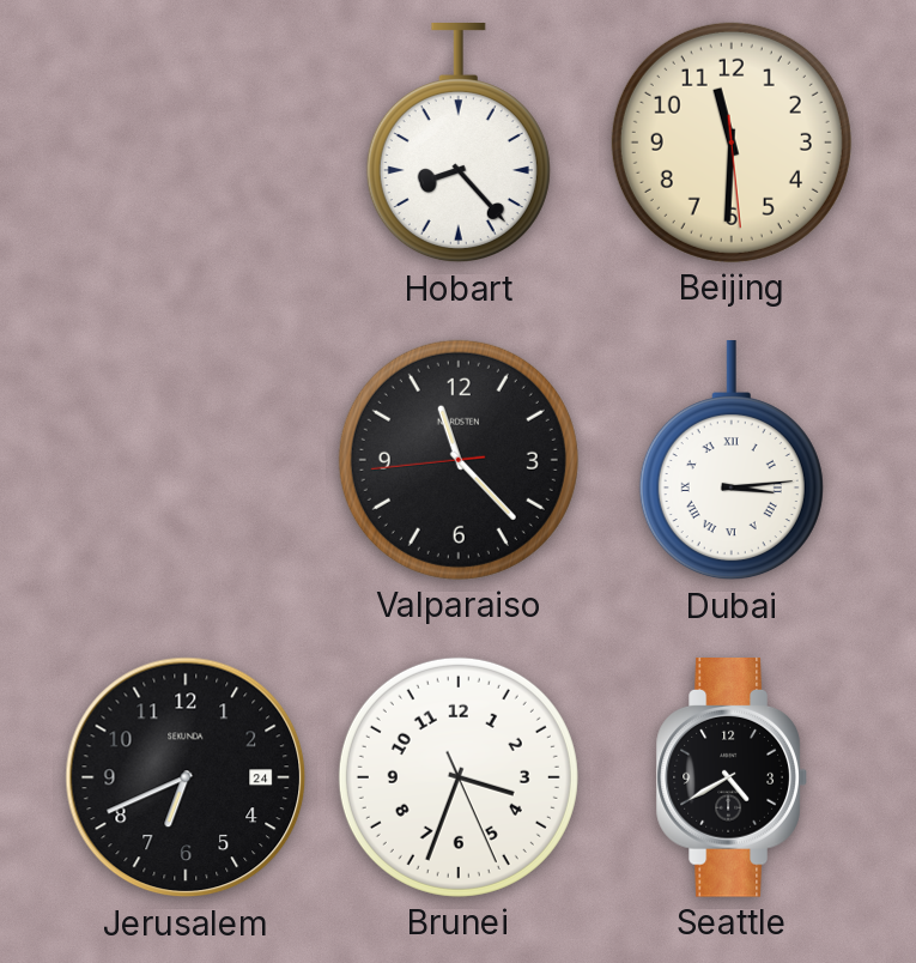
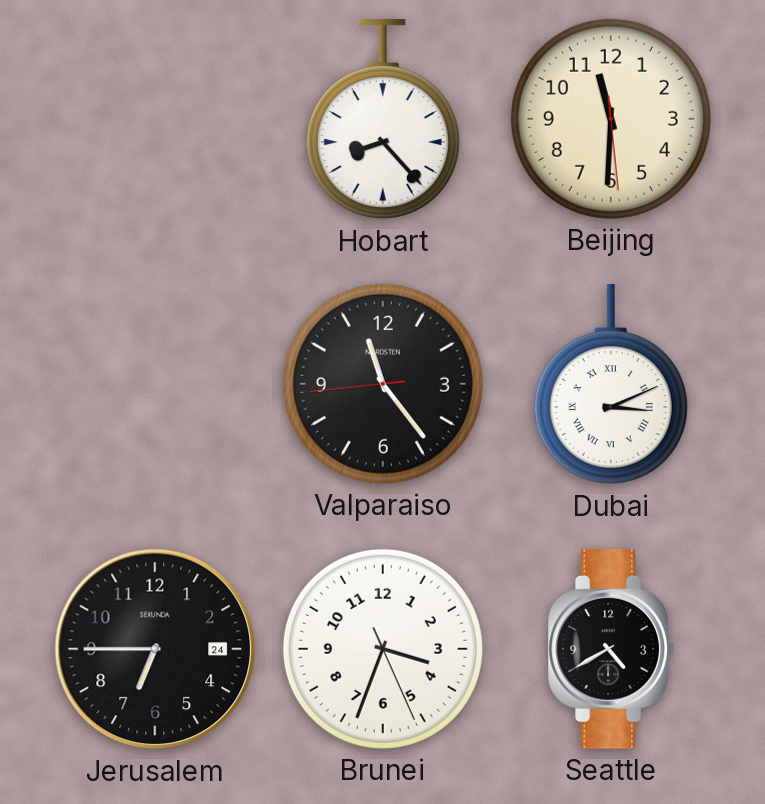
Valparaiso: 11:22 -> 11:23
Dubai: 3:14 -> 3:11
Jerusalem: 6:41 -> 6:45
